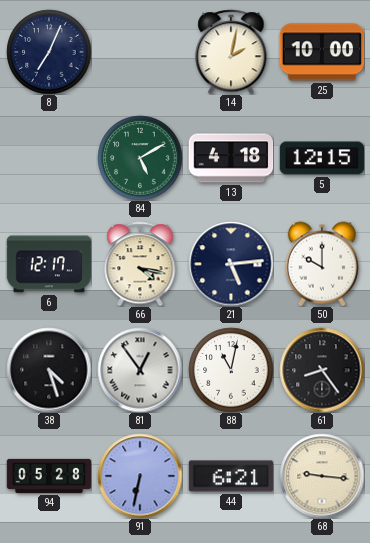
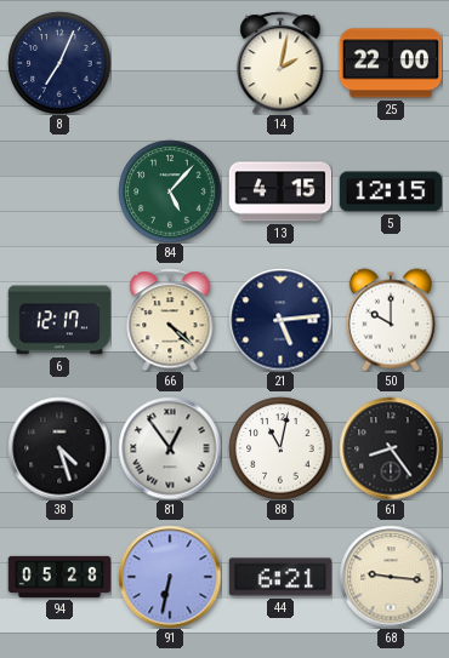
25: 10:00 -> 22:00
84: 5:10 -> 5:07
13: 4:18 -> 4:15
66: 4:17 -> 4:22
